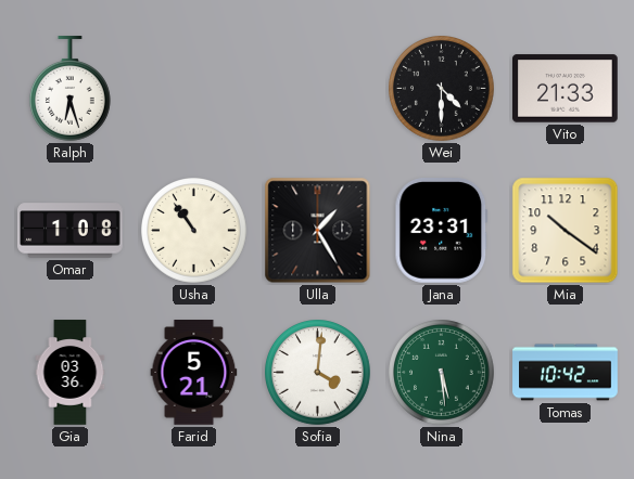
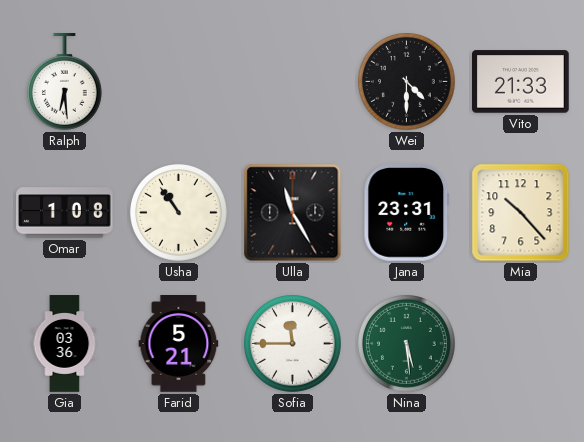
Ralph: 6:27 -> 6:29
Ulla: 1:25 -> 11:25
Mia: 10:21 -> 10:23
Sofia: 4:01 -> 11:45
Tomas: 10:42 -> none
